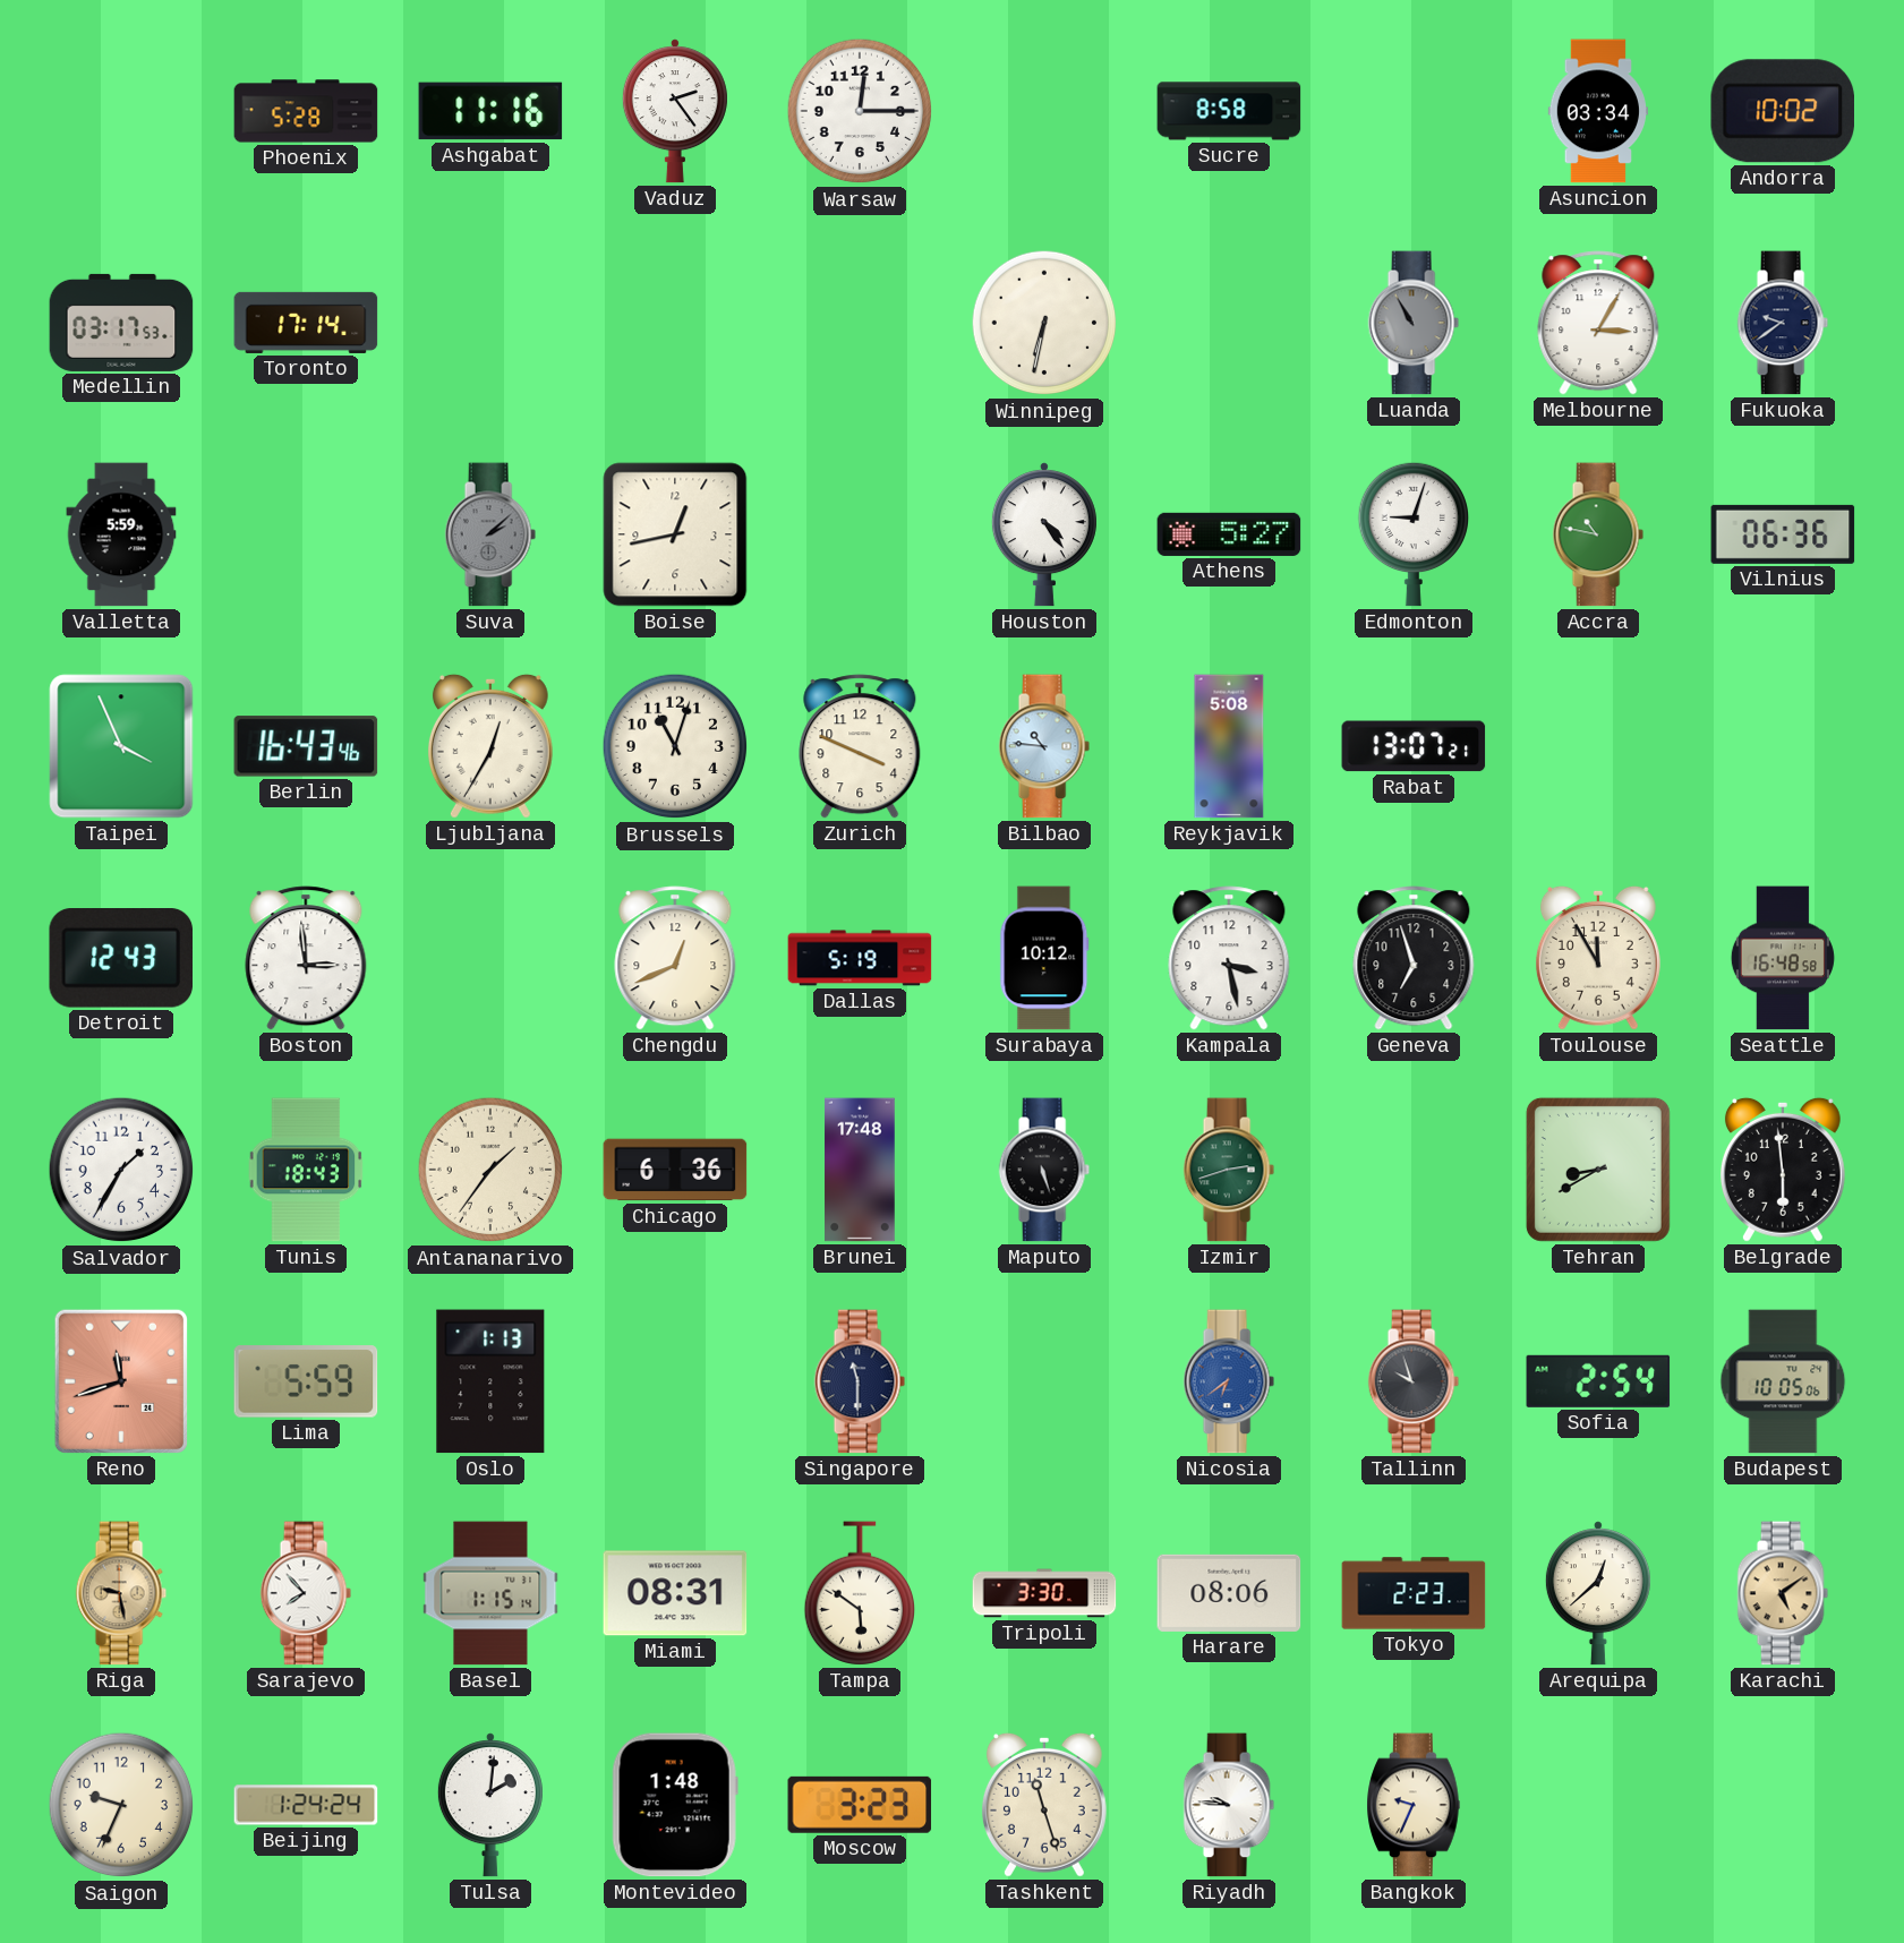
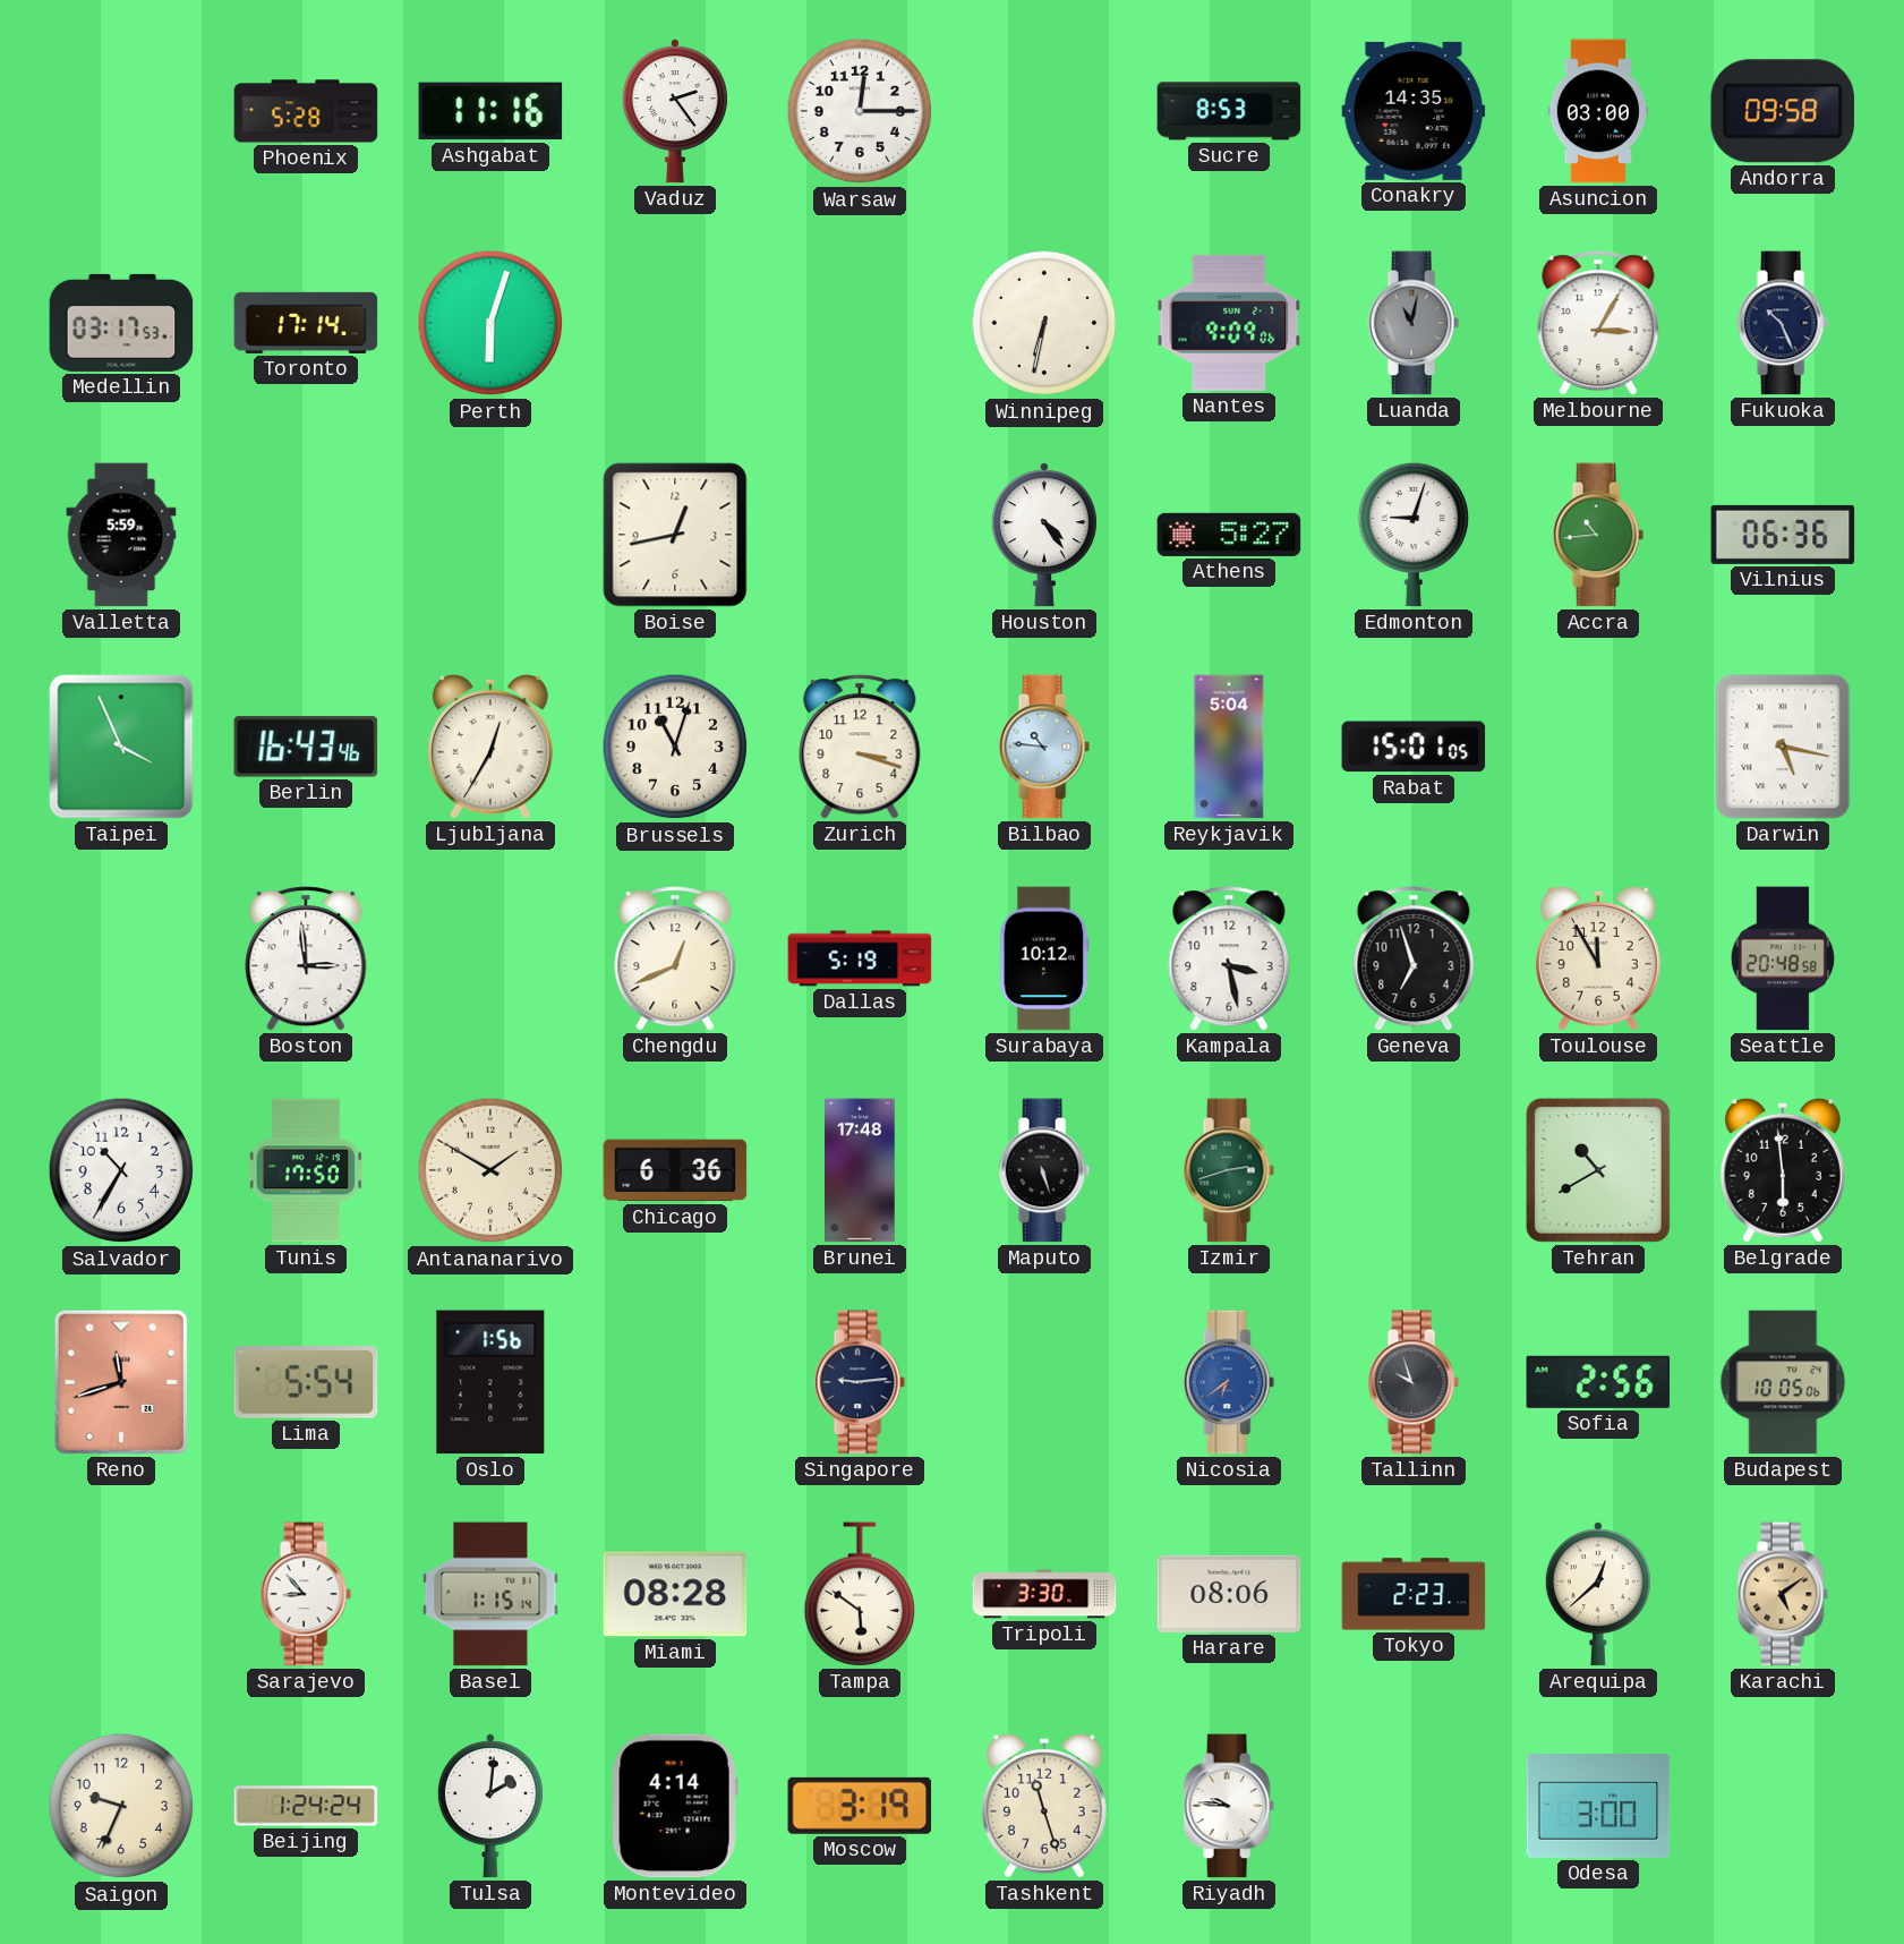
Sucre: 8:58 -> 8:53
Conakry: none -> 14:35
Asuncion: 03:34 -> 03:00
Andorra: 10:02 -> 09:58
Perth: none -> 6:03
Nantes: none -> 9:09
Luanda: 10:55 -> 11:02
Fukuoka: 9:39 -> 10:26
Suva: 2:08 -> none
Accra: 10:47 -> 10:44
Zurich: 3:49 -> 3:18
Reykjavik: 5:08 -> 5:04
Rabat: 13:07 -> 15:01
Darwin: none -> 5:17
Detroit: 12:43 -> none
Seattle: 16:48 -> 20:48
Salvador: 1:35 -> 10:35
Tunis: 18:43 -> 17:50
Antananarivo: 1:36 -> 1:50
Tehran: 8:40 -> 10:40
Lima: 5:59 -> 5:54
Oslo: 1:13 -> 1:56
Singapore: 11:30 -> 9:14
Sofia: 2:54 -> 2:56
Riga: 9:28 -> none
Sarajevo: 7:53 -> 8:53
Miami: 08:31 -> 08:28
Montevideo: 1:48 -> 4:14
Moscow: 3:23 -> 3:19
Bangkok: 9:34 -> none
Odesa: none -> 3:00
